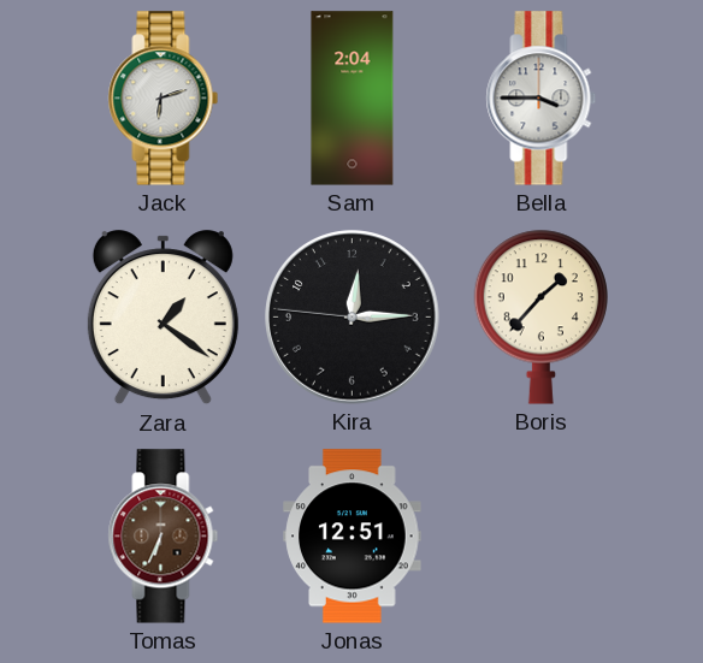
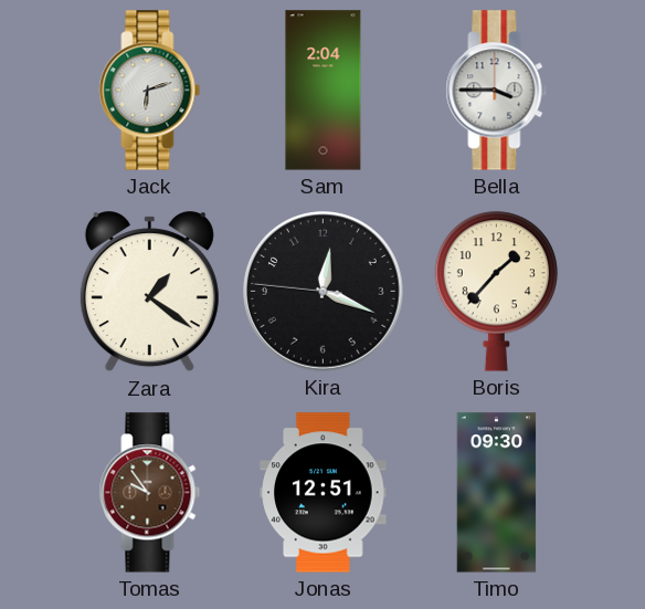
Kira: 12:14 -> 12:18
Tomas: 6:34 -> 9:54
Timo: none -> 09:30
